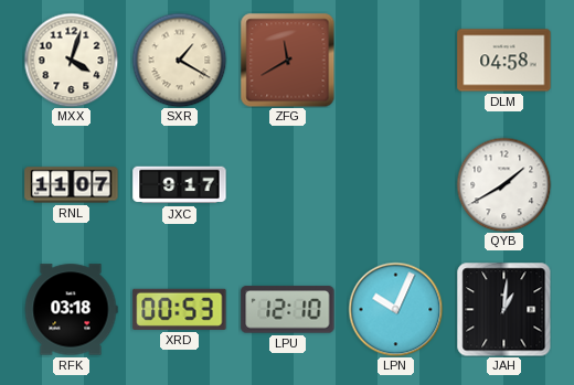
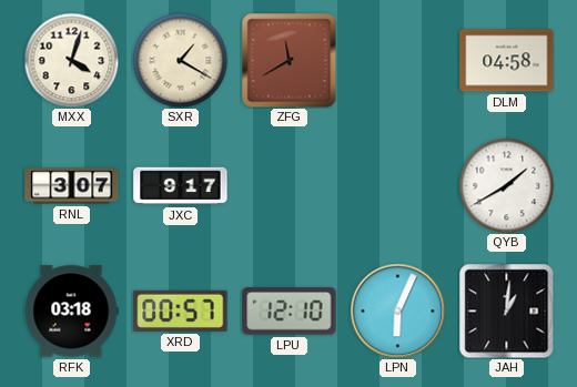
RNL: 11:07 -> 3:07
XRD: 00:53 -> 00:57
LPN: 10:04 -> 6:04
